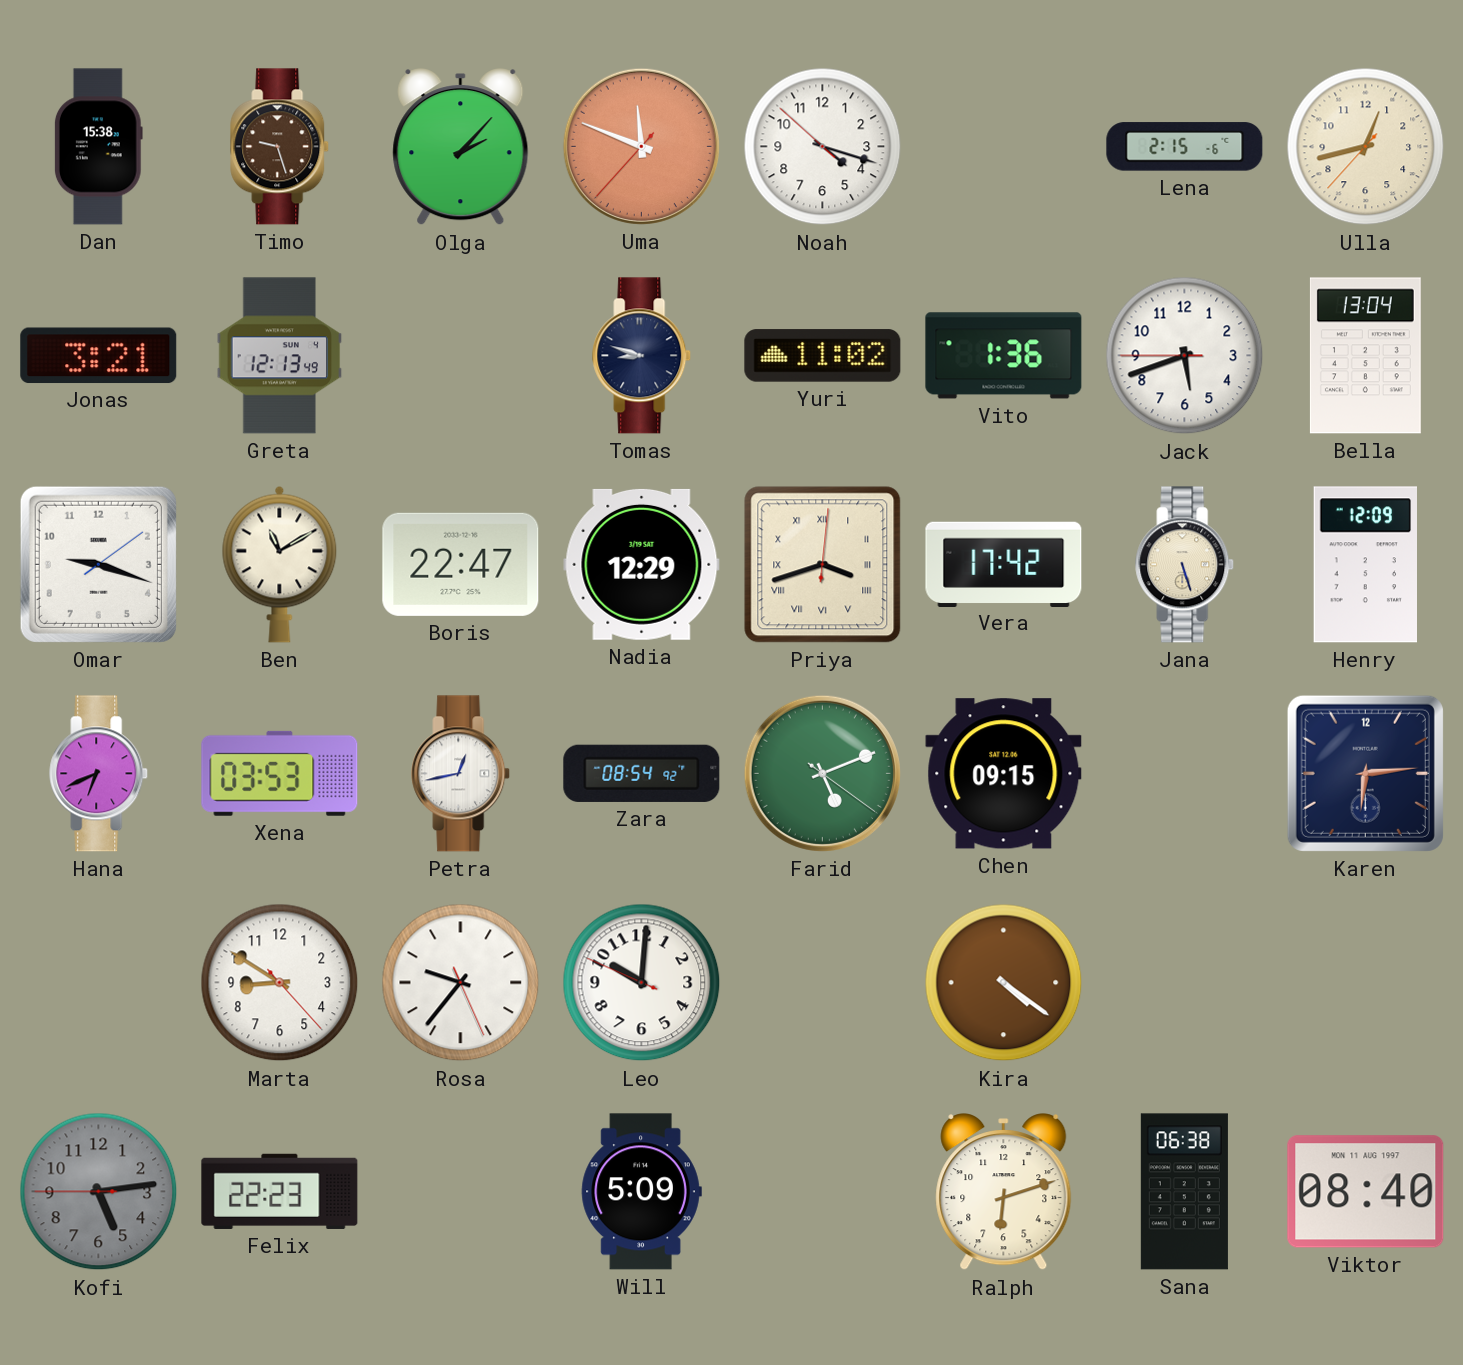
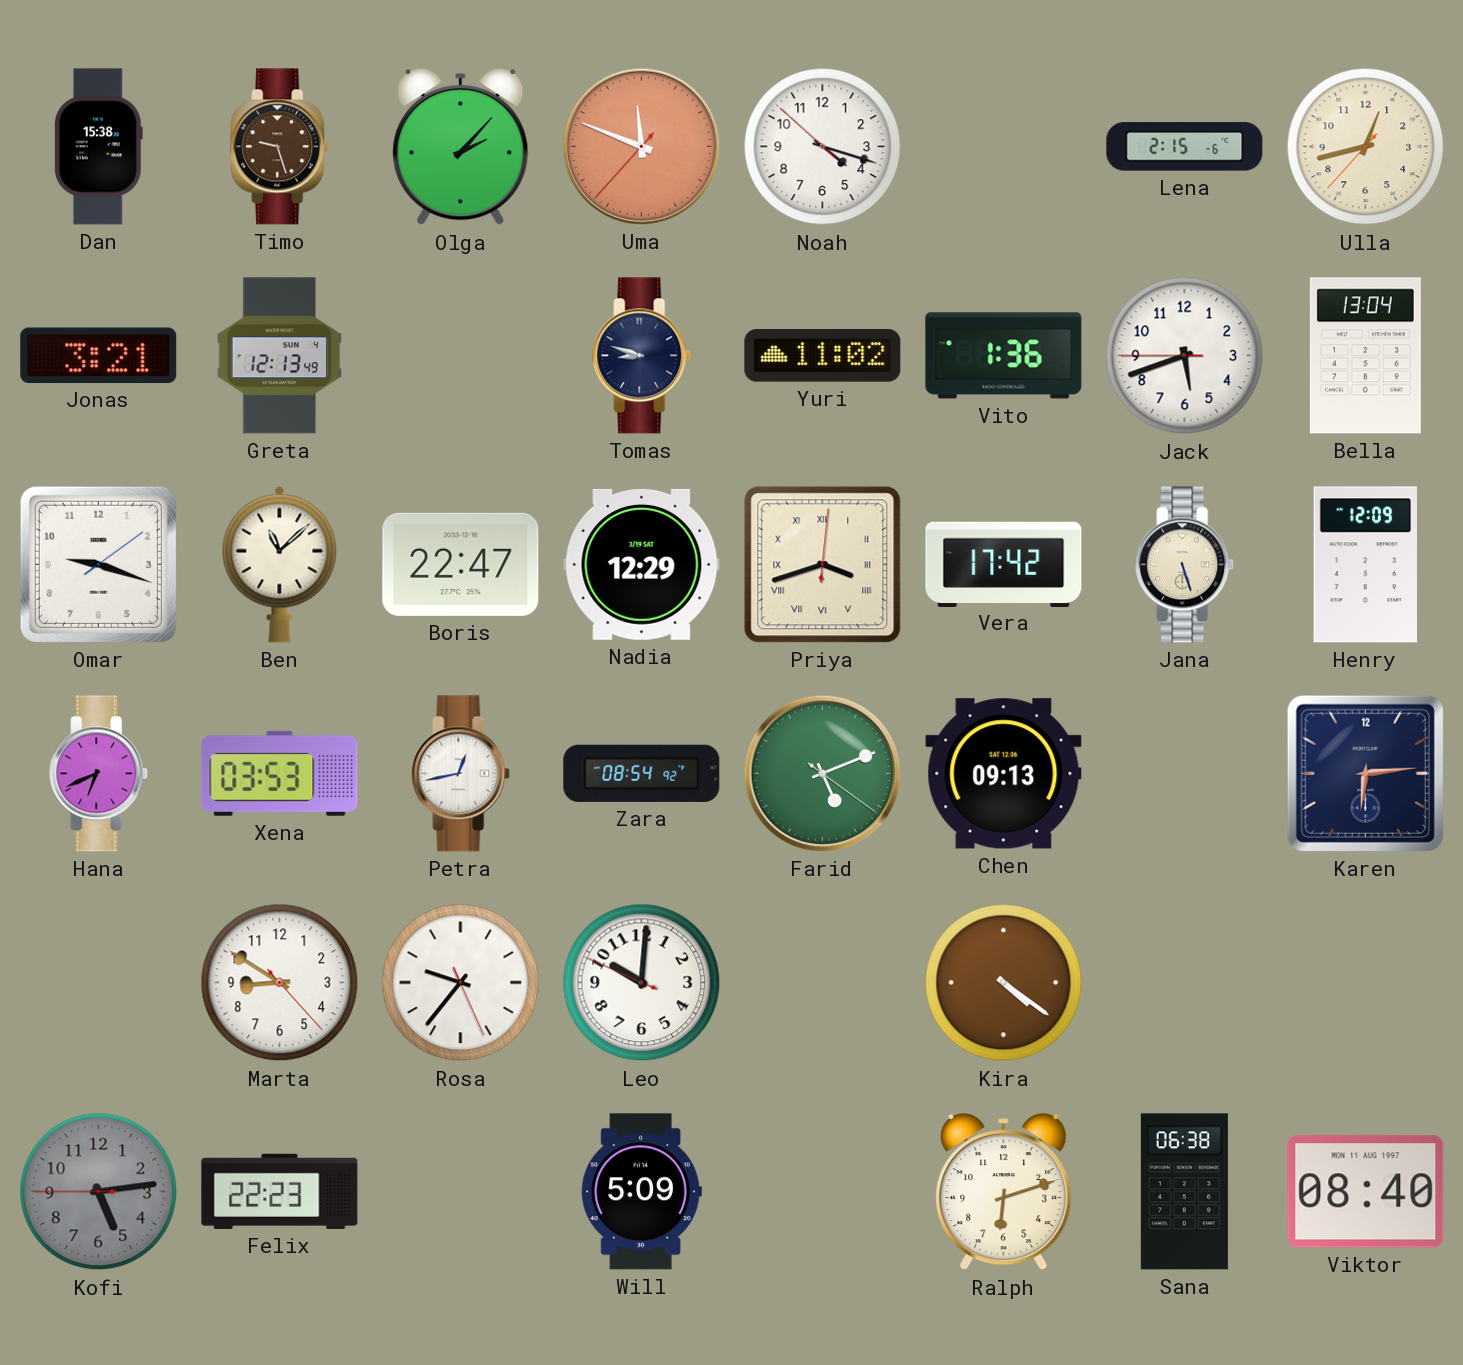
Ben: 11:10 -> 11:08
Chen: 09:15 -> 09:13
